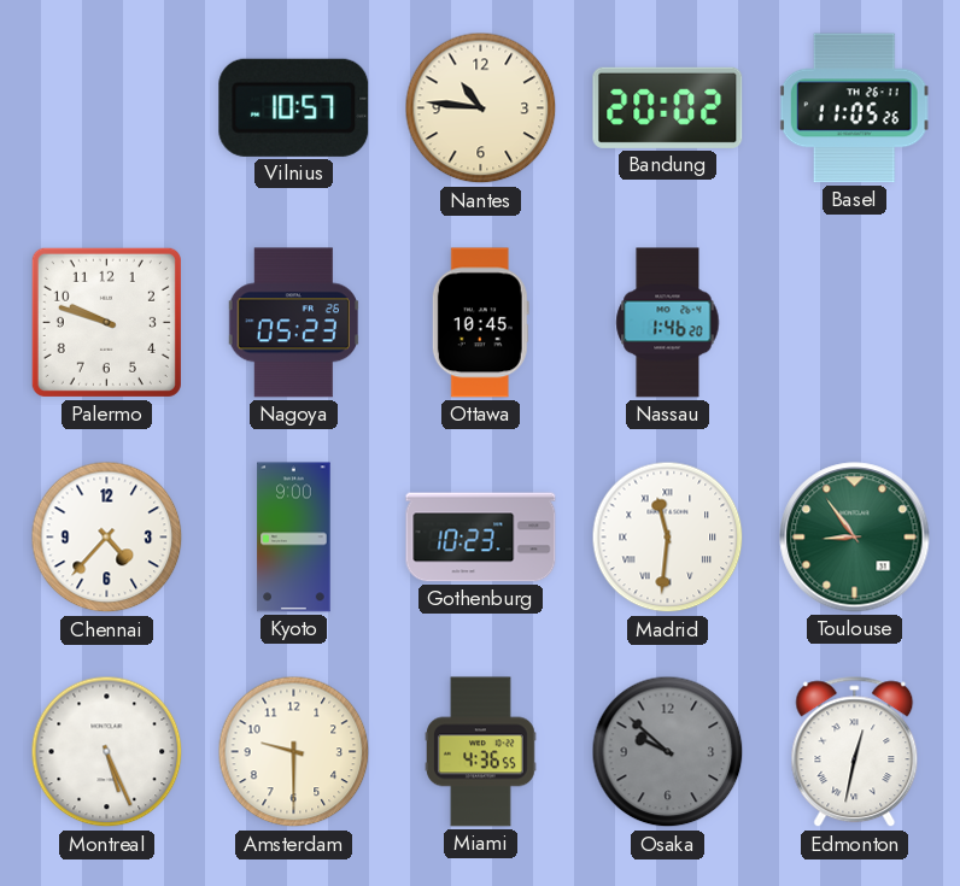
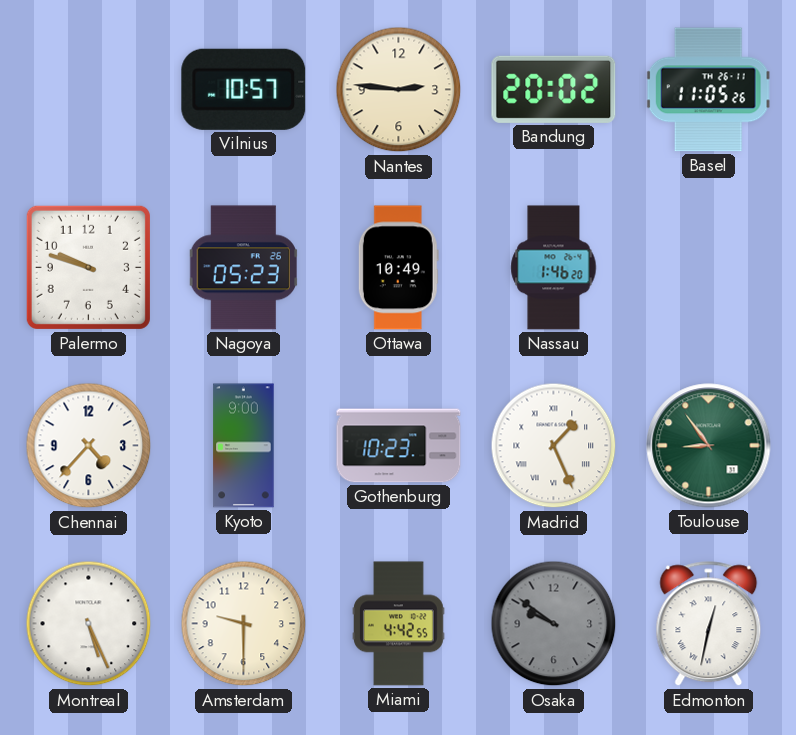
Nantes: 10:46 -> 2:46
Ottawa: 10:45 -> 10:49
Madrid: 11:31 -> 1:26
Miami: 4:36 -> 4:42
Osaka: 9:52 -> 9:51
